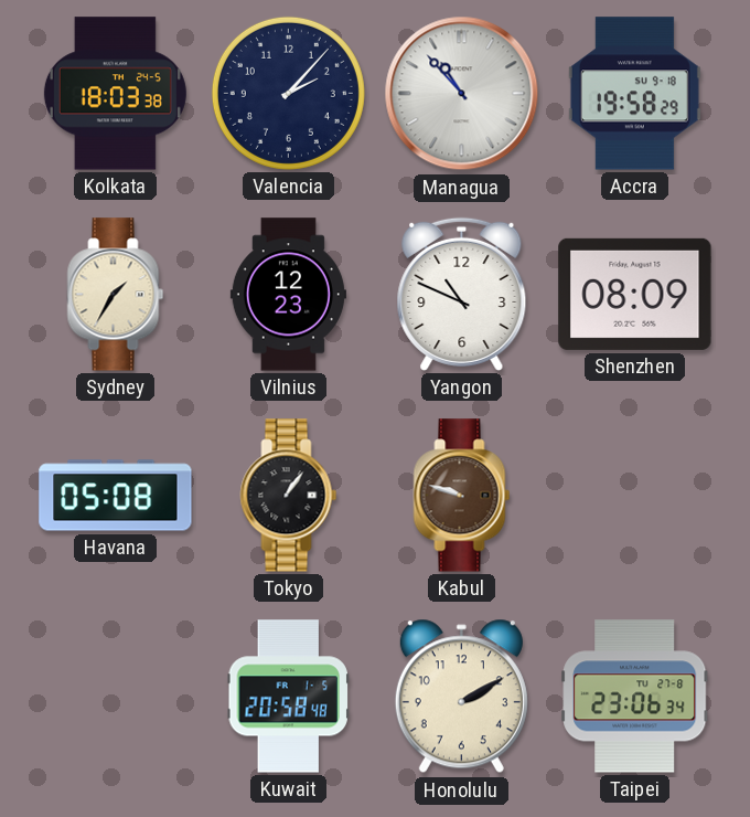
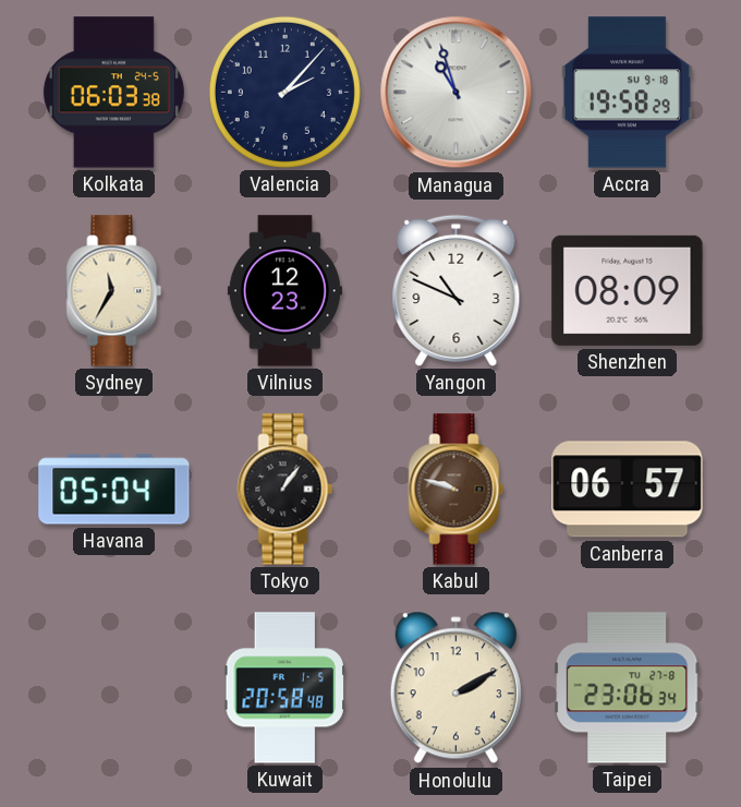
Kolkata: 18:03 -> 06:03
Managua: 10:53 -> 10:57
Sydney: 1:35 -> 11:35
Havana: 05:08 -> 05:04
Canberra: none -> 06:57
